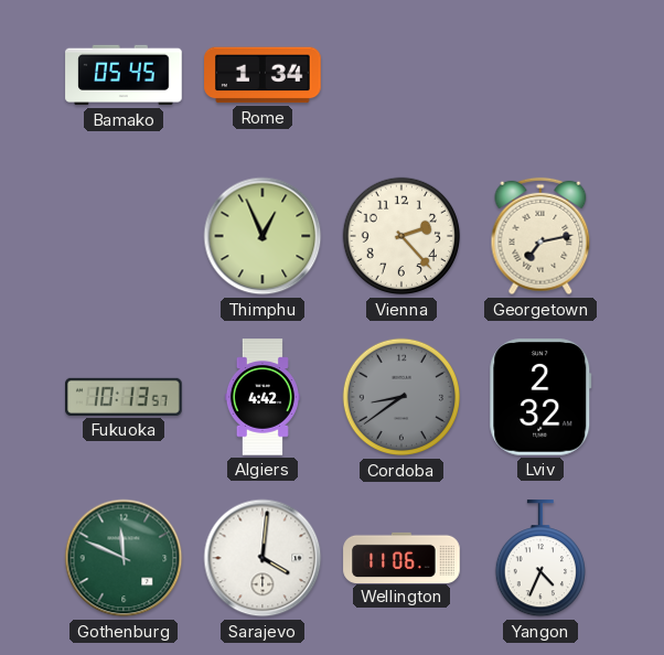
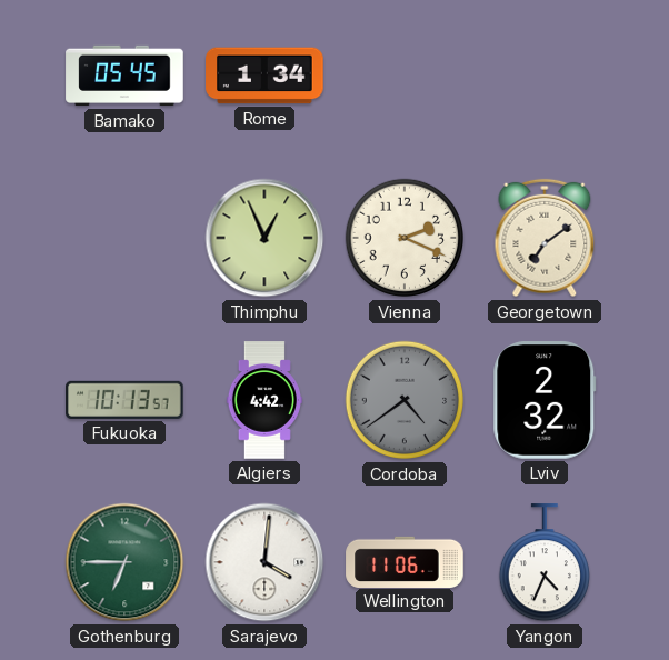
Vienna: 2:23 -> 2:19
Georgetown: 7:13 -> 7:09
Cordoba: 8:39 -> 4:39
Gothenburg: 11:49 -> 6:45
